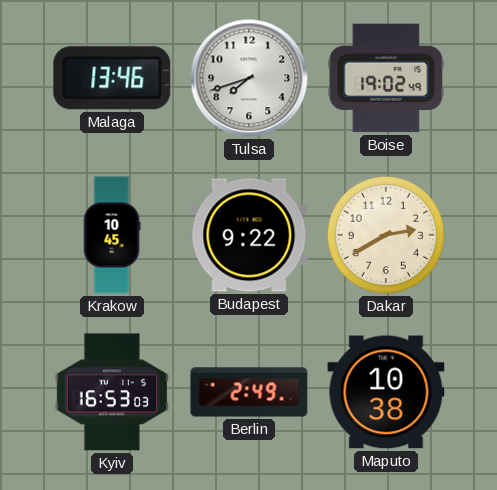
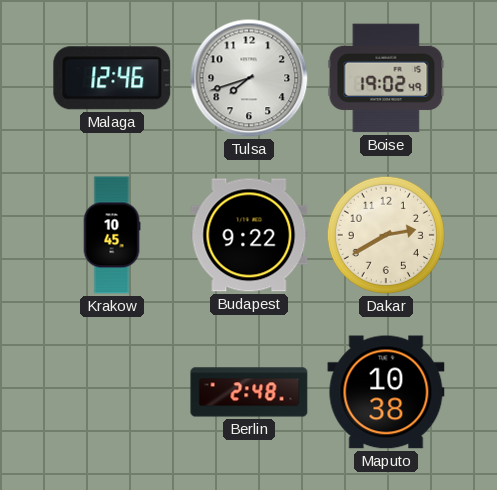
Malaga: 13:46 -> 12:46
Kyiv: 16:53 -> none
Berlin: 2:49 -> 2:48
